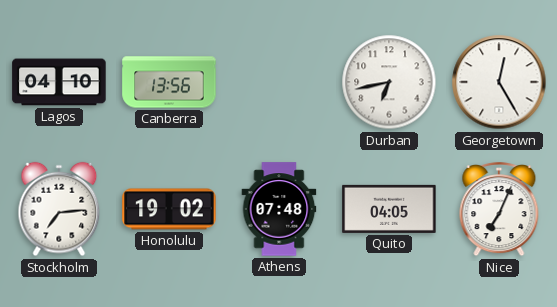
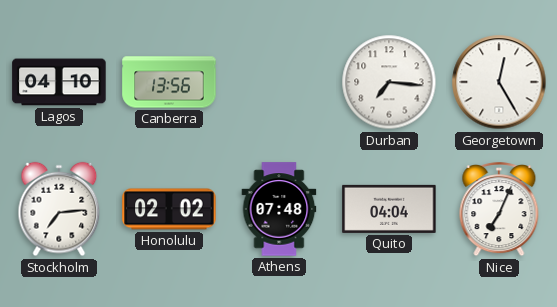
Durban: 6:43 -> 7:16
Honolulu: 19:02 -> 02:02
Quito: 04:05 -> 04:04
